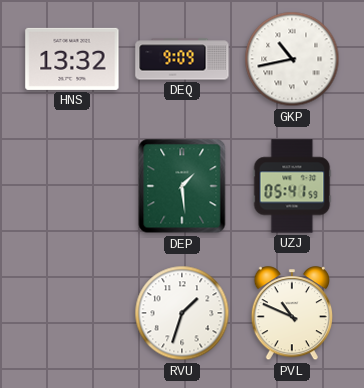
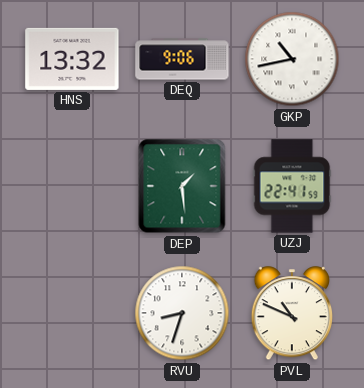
DEQ: 9:09 -> 9:06
UZJ: 05:41 -> 22:41
RVU: 1:33 -> 8:33
